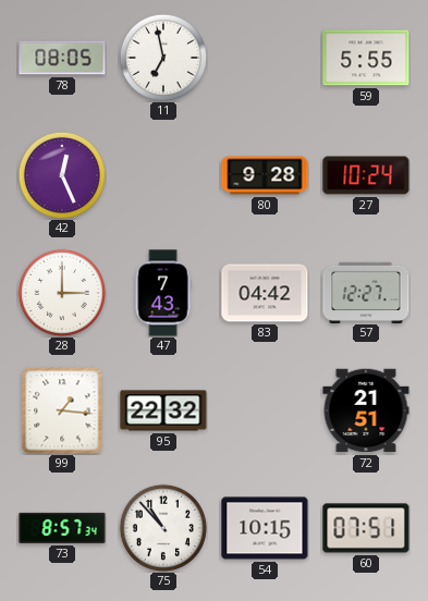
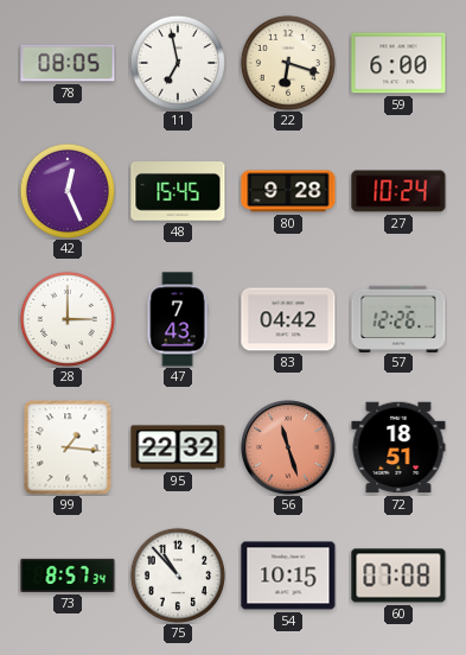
22: none -> 6:18
59: 5:55 -> 6:00
48: none -> 15:45
57: 12:27 -> 12:26
56: none -> 11:27
72: 21:51 -> 18:51
60: 07:51 -> 07:08
